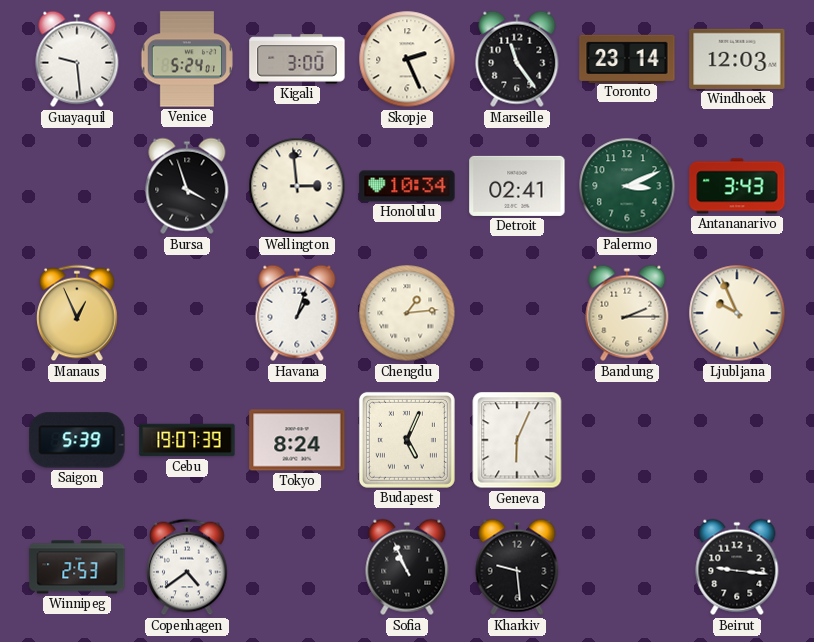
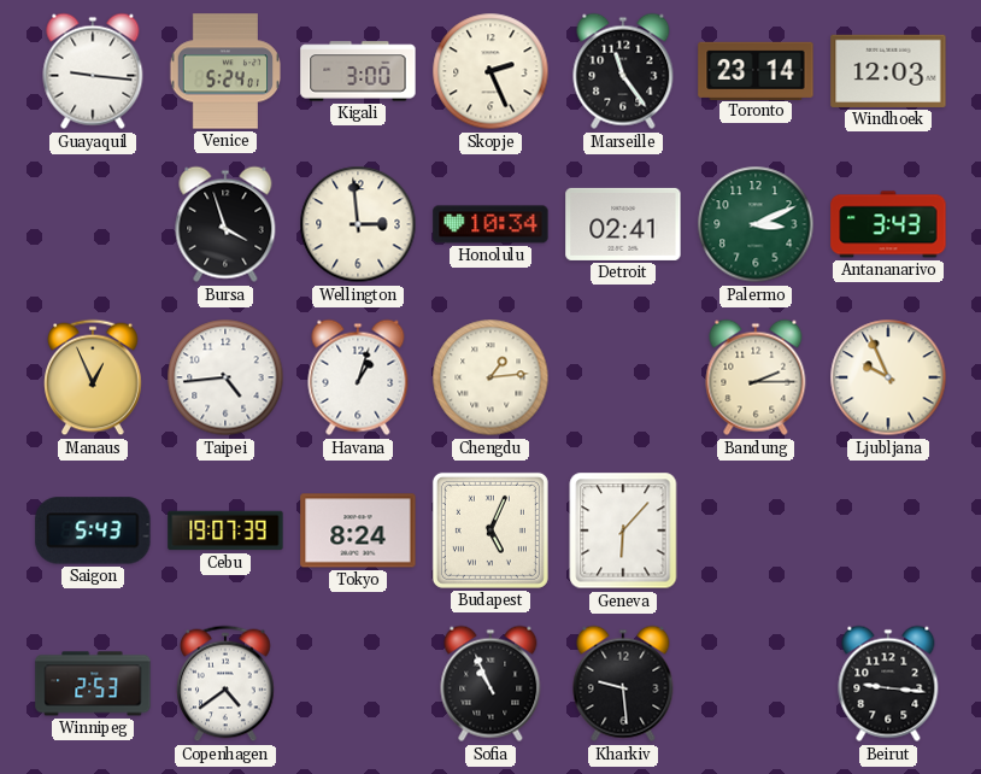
Guayaquil: 9:29 -> 9:16
Taipei: none -> 4:44
Saigon: 5:39 -> 5:43
Geneva: 6:04 -> 6:07
